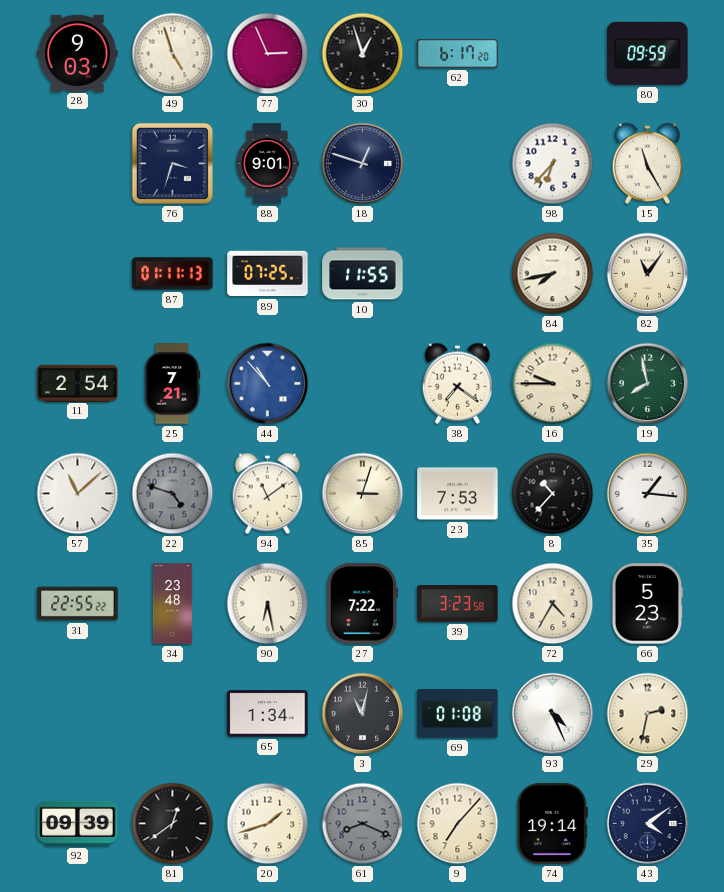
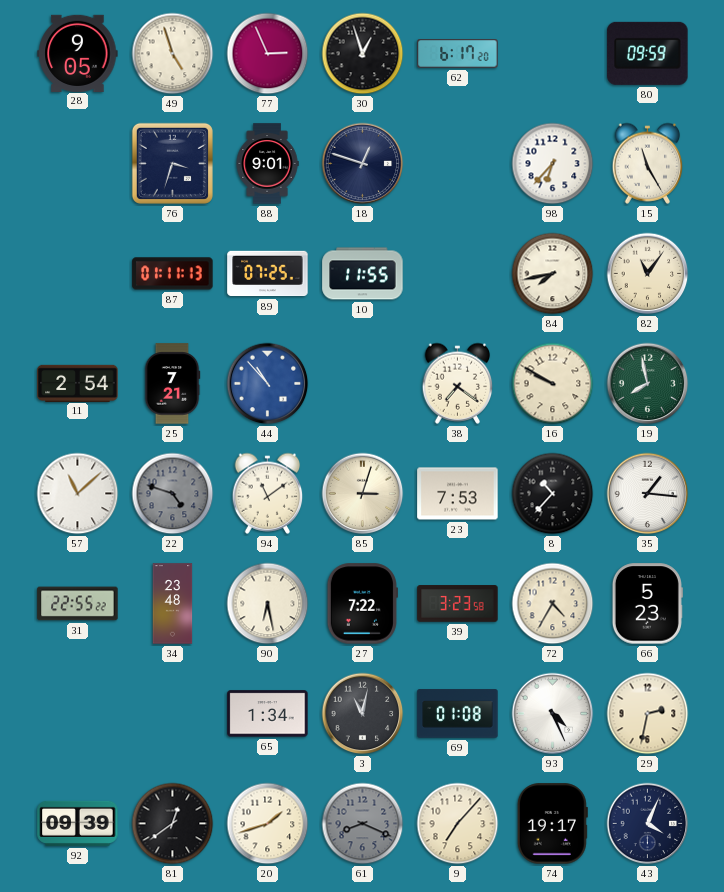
28: 9:03 -> 9:05
16: 9:45 -> 9:50
74: 19:14 -> 19:17
43: 4:09 -> 4:04
